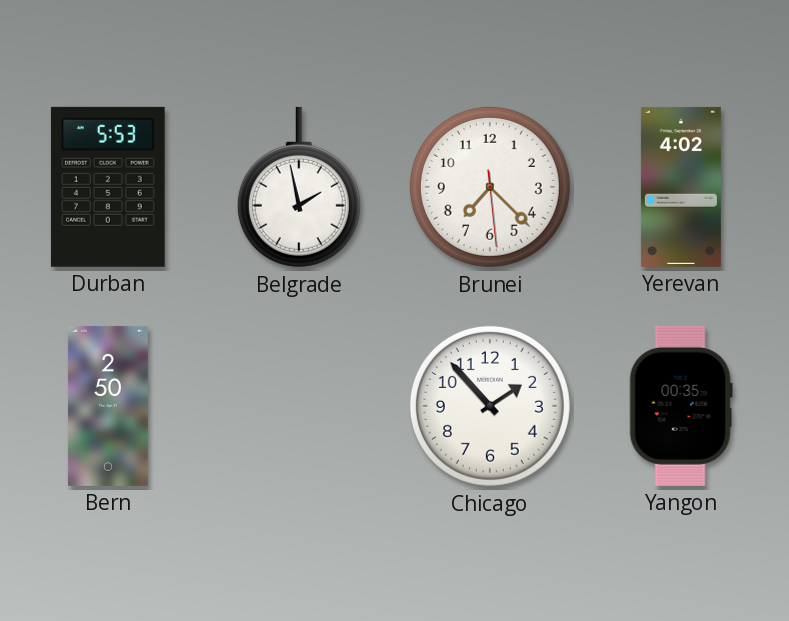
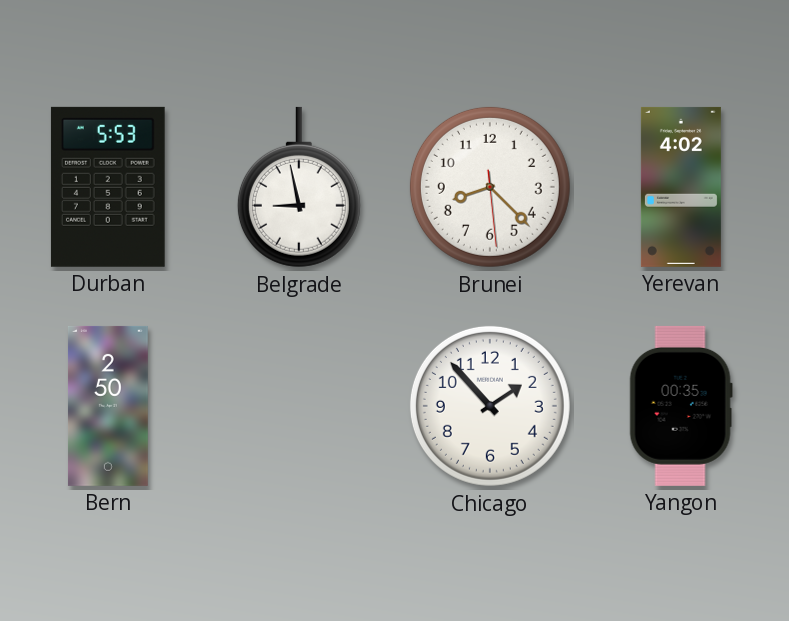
Belgrade: 1:58 -> 8:58
Brunei: 7:22 -> 8:22
